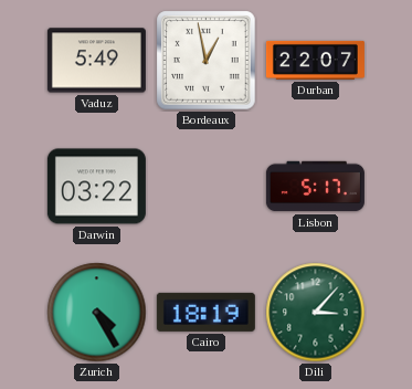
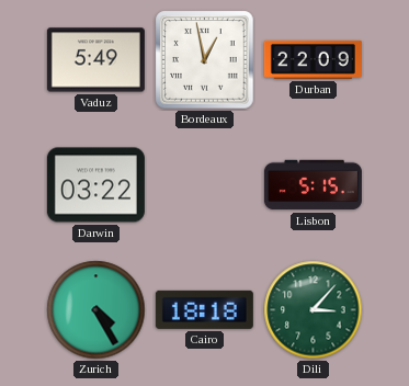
Durban: 22:07 -> 22:09
Lisbon: 5:17 -> 5:15
Cairo: 18:19 -> 18:18
